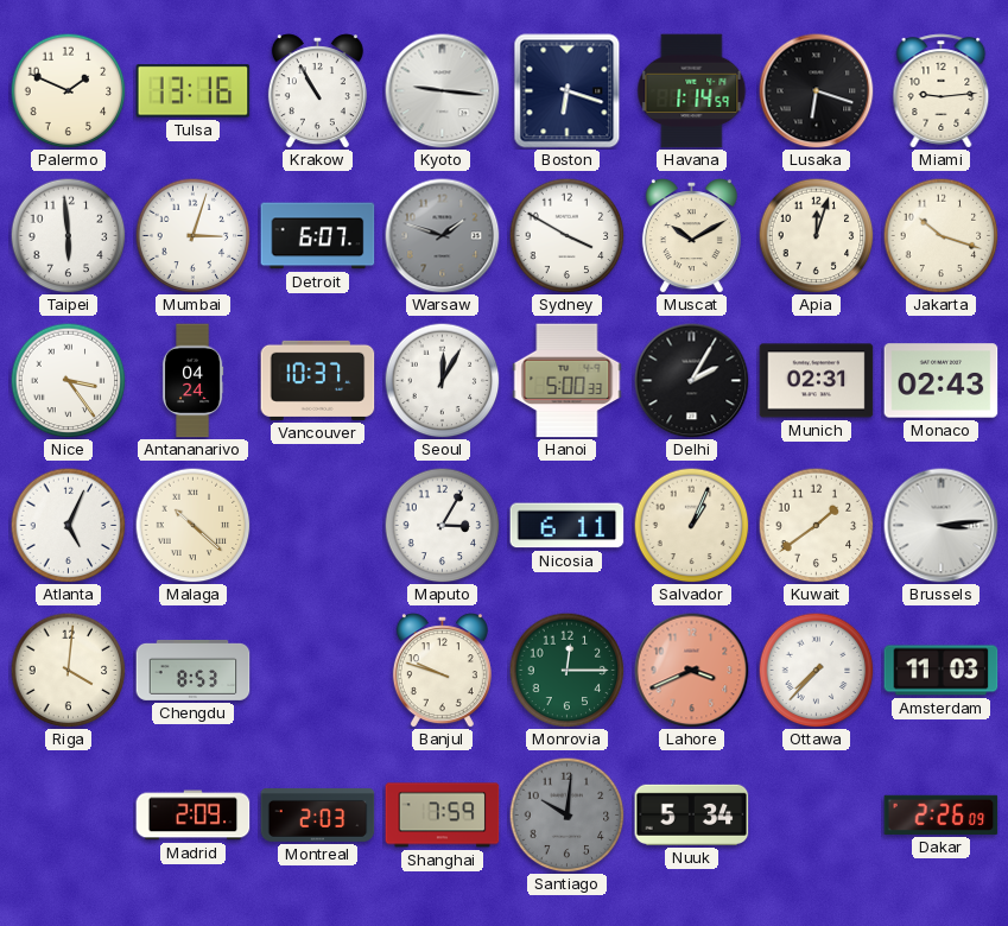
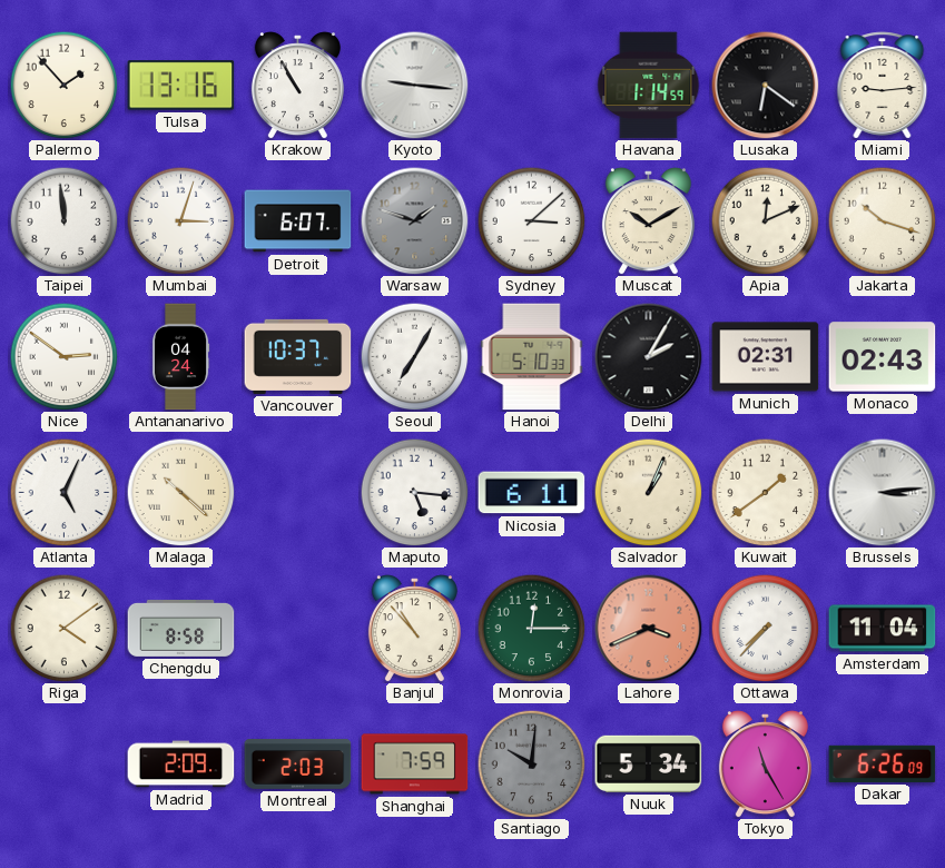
Palermo: 1:49 -> 1:53
Boston: 6:18 -> none
Lusaka: 6:18 -> 6:21
Taipei: 5:59 -> 11:59
Sydney: 3:50 -> 3:08
Apia: 12:03 -> 12:11
Nice: 3:24 -> 2:51
Seoul: 12:05 -> 7:05
Hanoi: 5:00 -> 5:10
Maputo: 3:05 -> 5:16
Riga: 4:01 -> 4:09
Chengdu: 8:53 -> 8:58
Banjul: 9:48 -> 10:53
Amsterdam: 11:03 -> 11:04
Tokyo: none -> 11:25
Dakar: 2:26 -> 6:26
